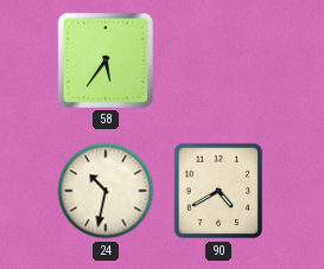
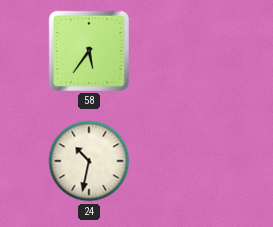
90: 4:40 -> none
